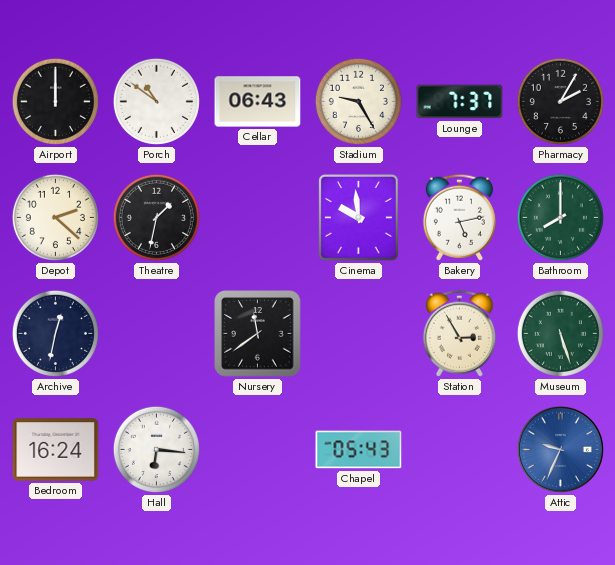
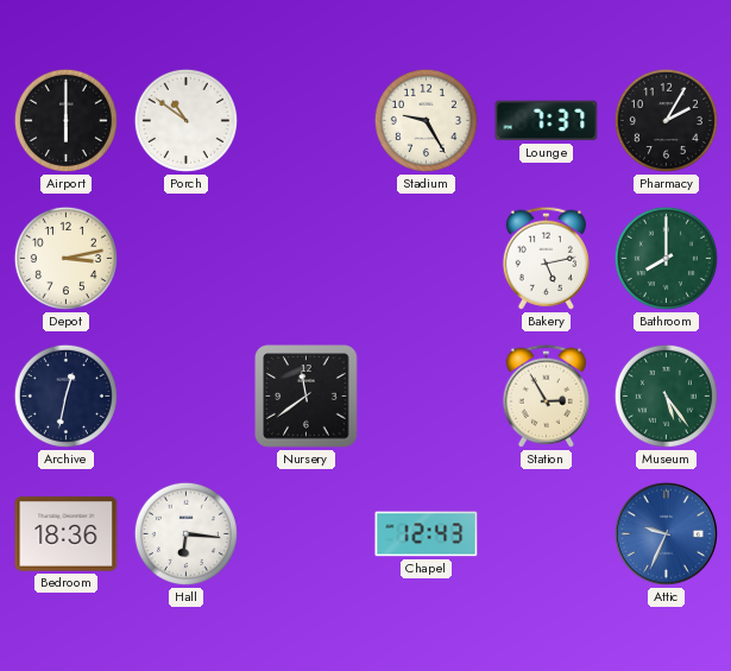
Airport: 12:00 -> 6:00
Cellar: 06:43 -> none
Depot: 2:22 -> 3:13
Theatre: 1:32 -> none
Cinema: 9:59 -> none
Museum: 5:27 -> 5:24
Bedroom: 16:24 -> 18:36
Chapel: 05:43 -> 12:43
